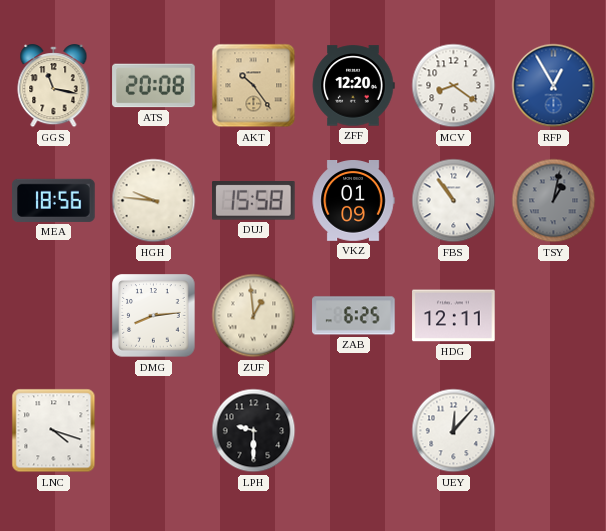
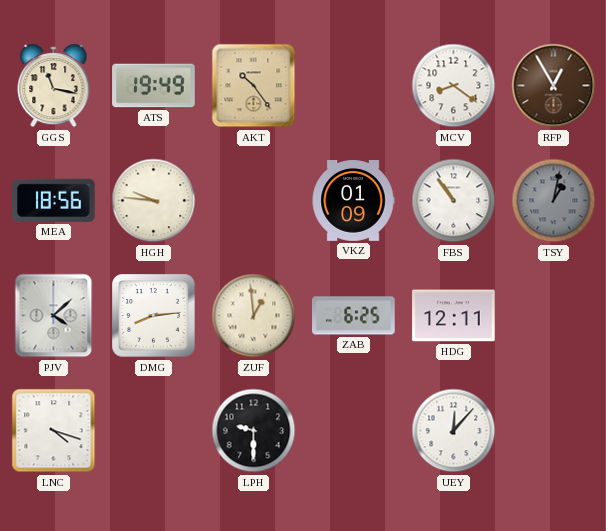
ATS: 20:08 -> 19:49
ZFF: 12:20 -> none
RFP dial: blue -> brown
DUJ: 15:58 -> none
PJV: none -> 4:08
